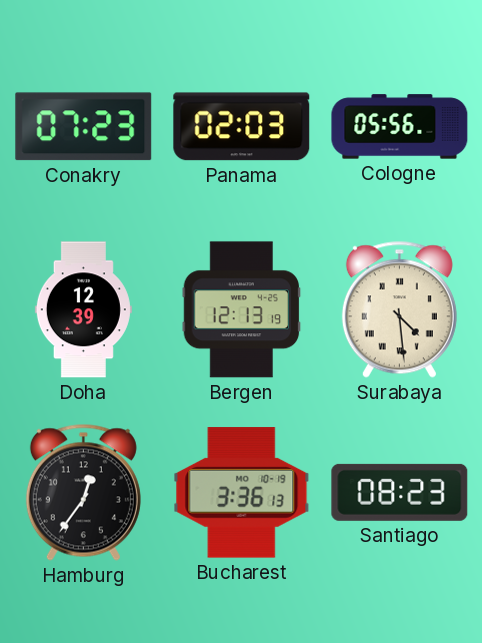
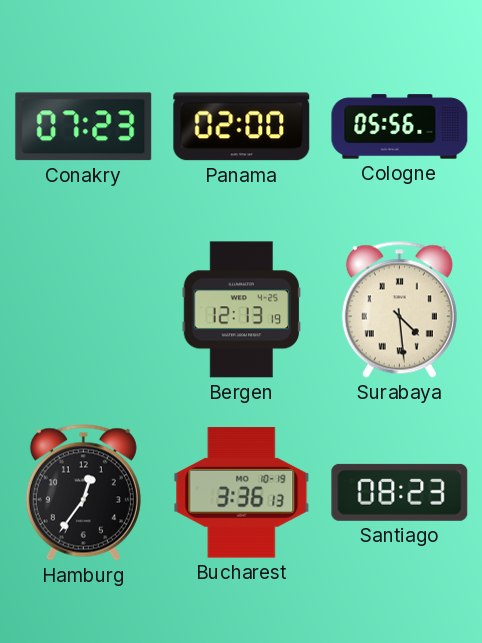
Panama: 02:03 -> 02:00
Doha: 12:39 -> none
